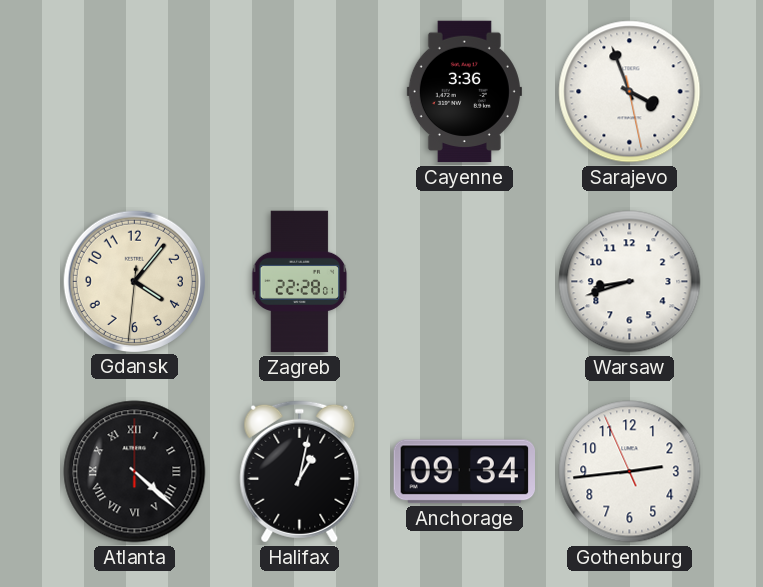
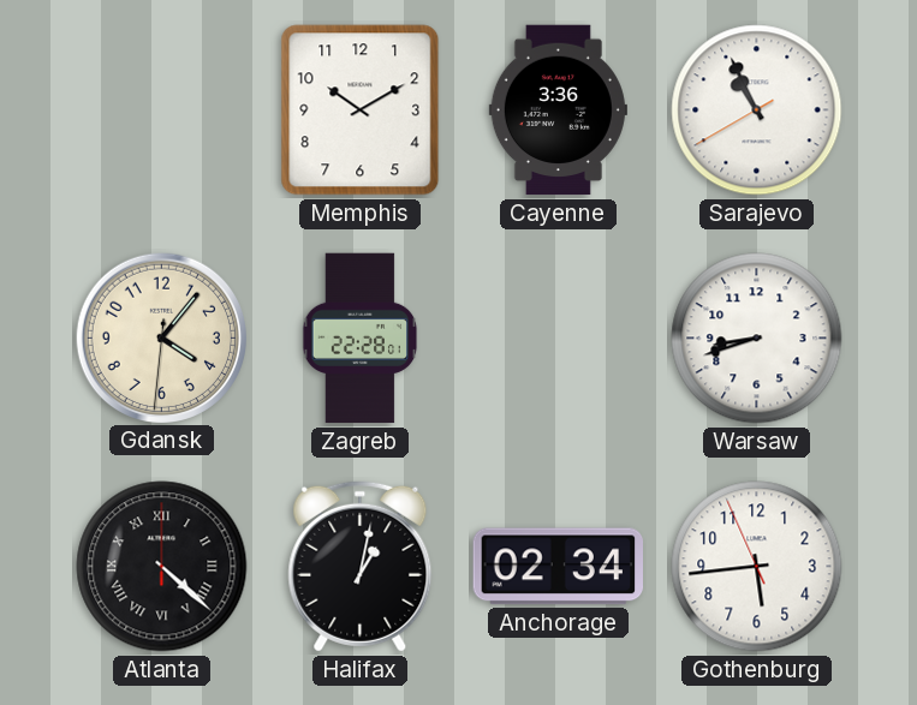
Memphis: none -> 10:10
Sarajevo: 3:56 -> 10:55
Anchorage: 09:34 -> 02:34
Gothenburg: 2:43 -> 5:43
